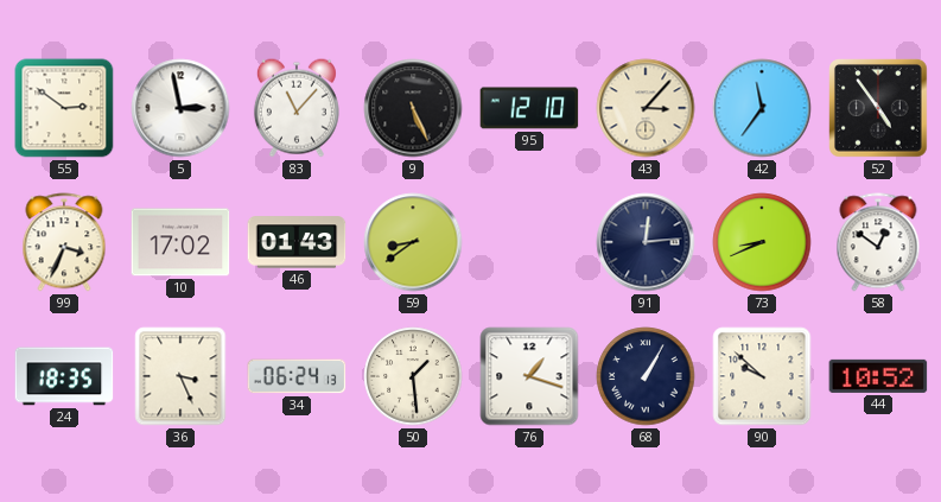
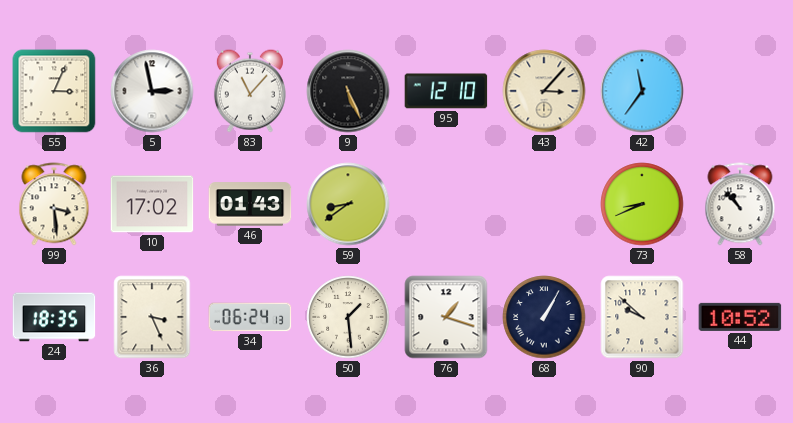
55: 2:51 -> 3:04
52: 4:54 -> none
99: 3:34 -> 3:29
91: 12:14 -> none
58: 12:51 -> 10:53
